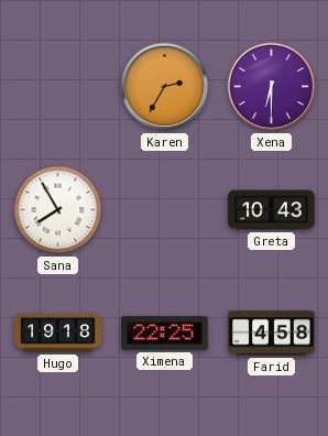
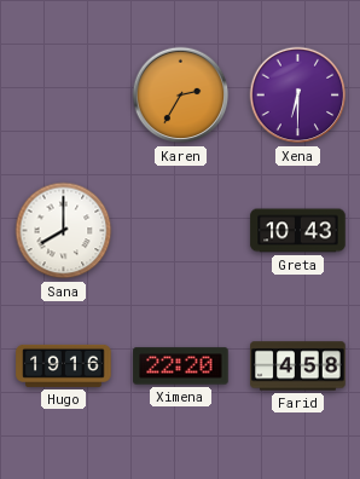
Sana: 7:55 -> 8:00
Hugo: 19:18 -> 19:16
Ximena: 22:25 -> 22:20
